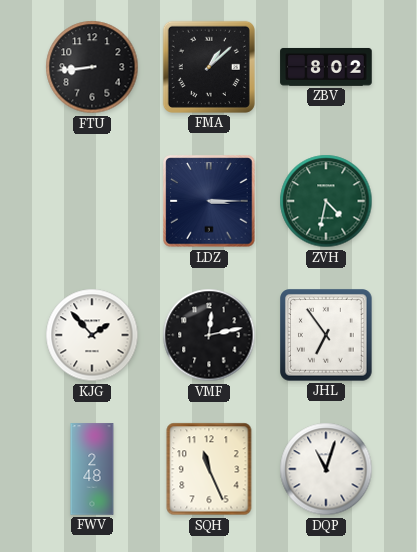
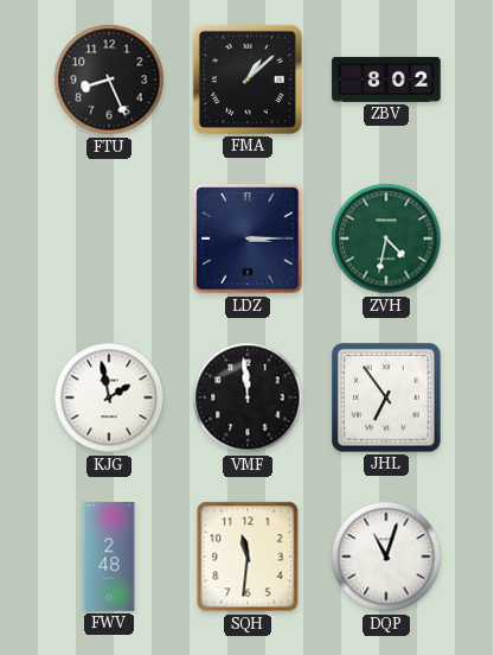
FTU: 8:44 -> 8:26
KJG: 1:53 -> 1:58
VMF: 12:13 -> 11:59
SQH: 11:26 -> 11:31
